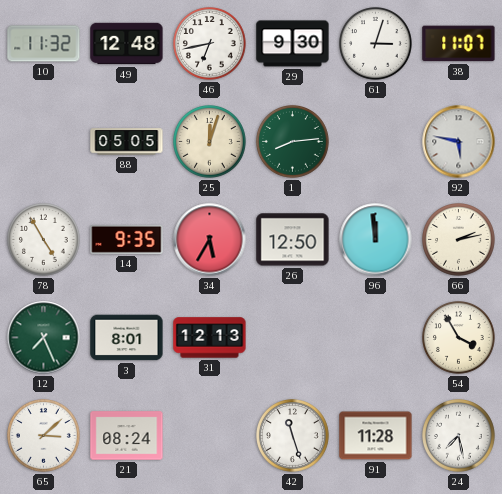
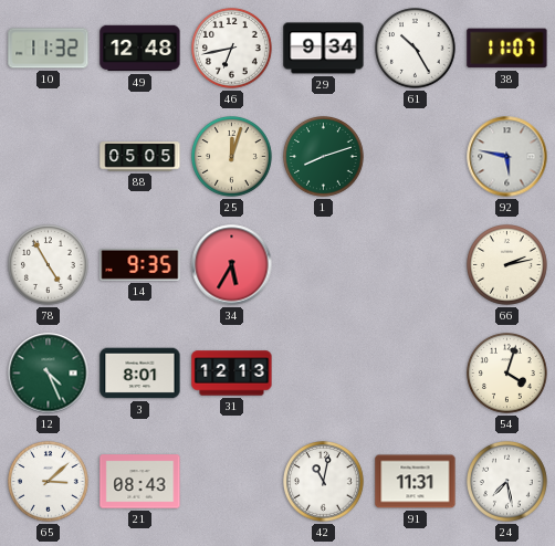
29: 9:30 -> 9:34
61: 3:03 -> 10:25
1: 8:14 -> 8:12
26: 12:50 -> none
96: 11:59 -> none
12: 7:26 -> 4:26
54: 3:55 -> 4:03
21: 08:24 -> 08:43
42: 11:27 -> 11:02
91: 11:28 -> 11:31
